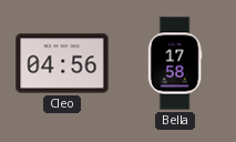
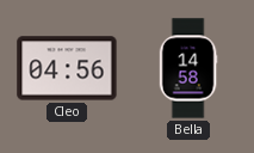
Bella: 17:58 -> 14:58
